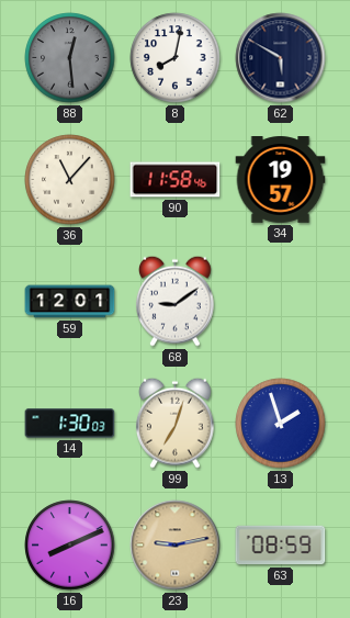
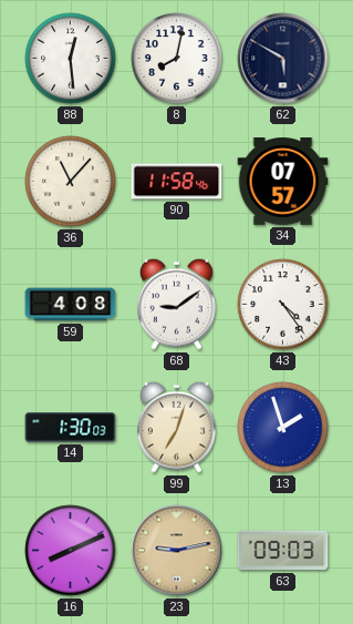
88 dial: grey -> white
34: 19:57 -> 07:57
59: 12:01 -> 4:08
43: none -> 4:24
63: 08:59 -> 09:03
